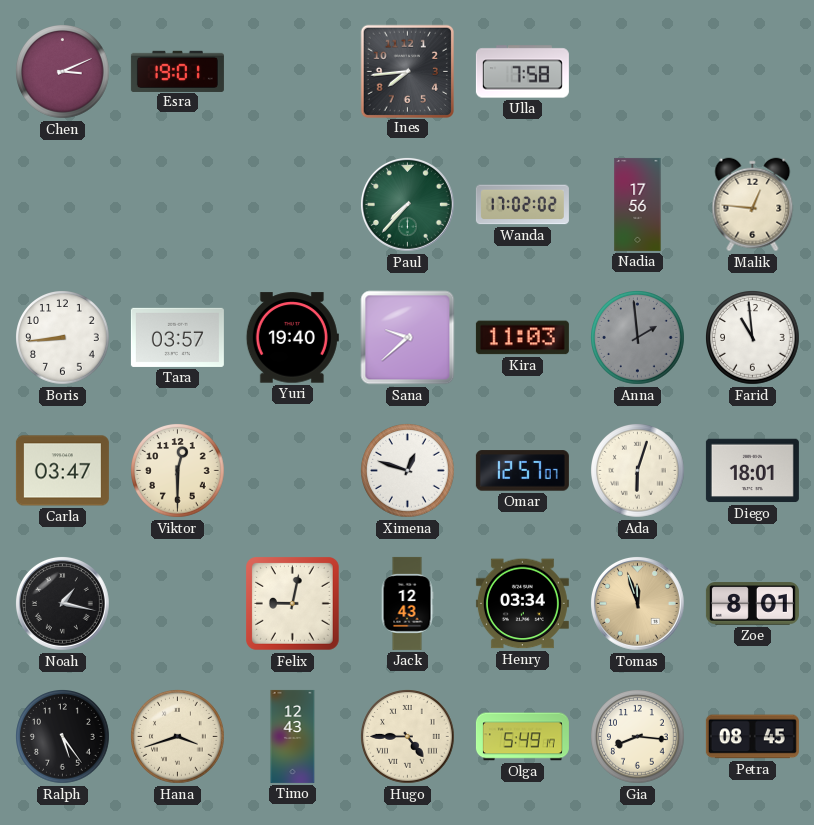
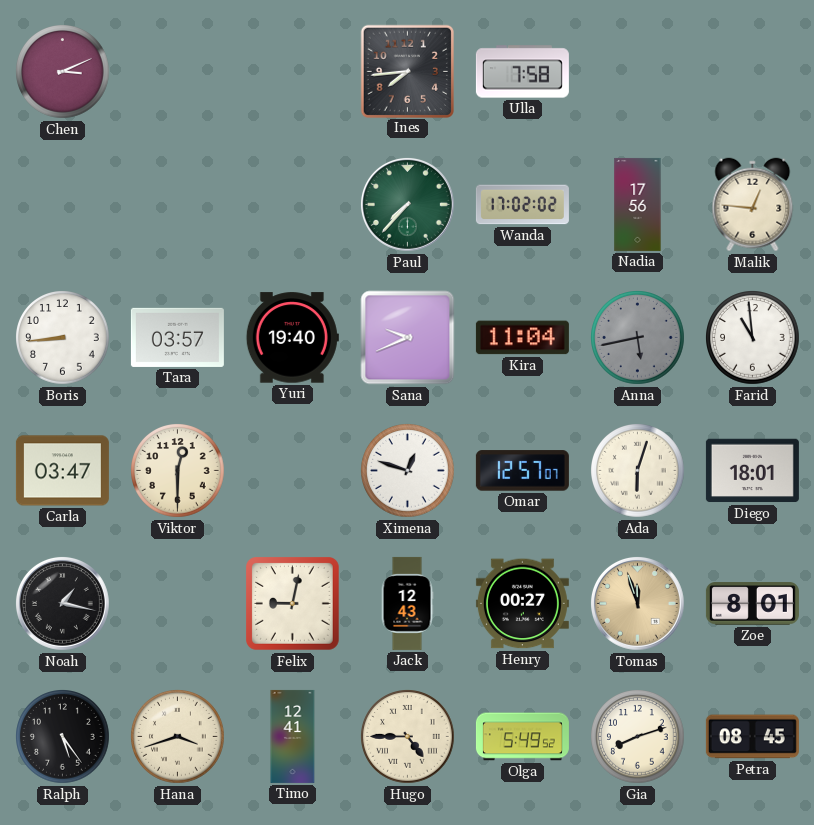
Esra: 19:01 -> none
Sana: 9:38 -> 9:41
Kira: 11:03 -> 11:04
Anna: 1:59 -> 5:43
Henry: 03:34 -> 00:27
Timo: 12:43 -> 12:41
Olga: 5:49:17 -> 5:49:52
Gia: 8:16 -> 8:12
